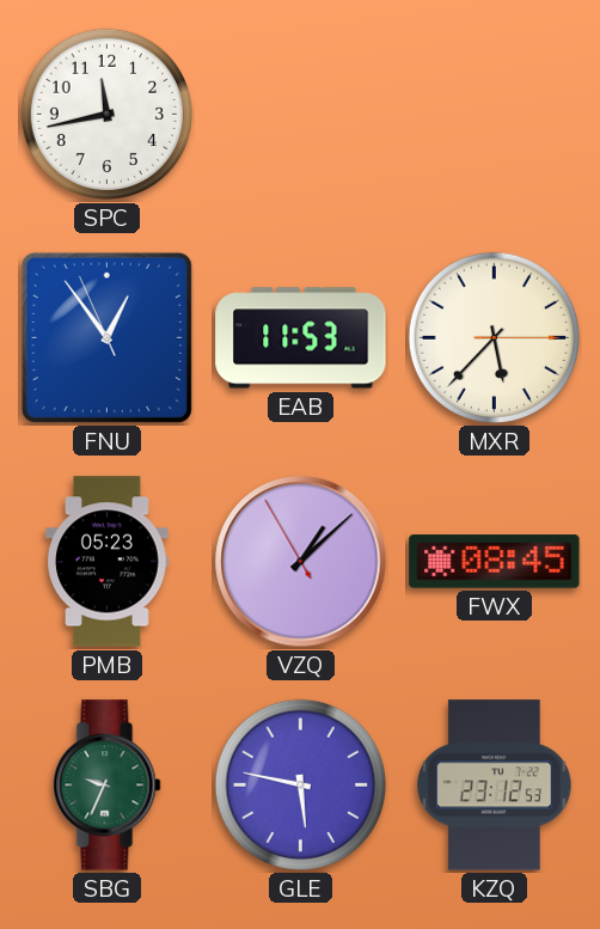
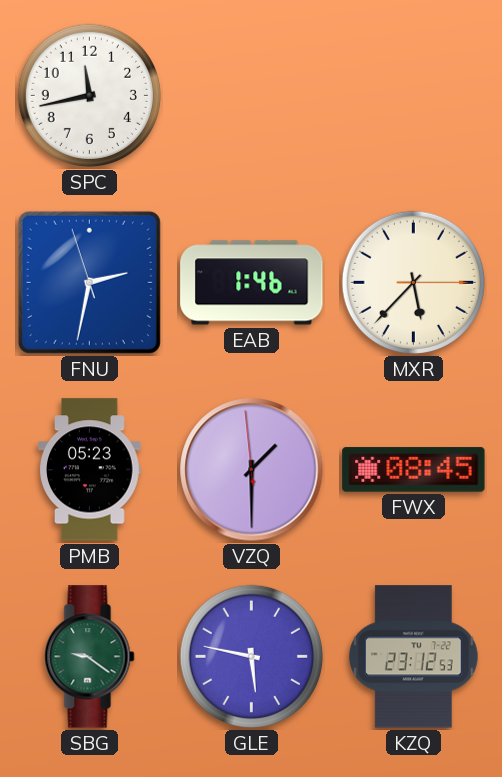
FNU: 12:53 -> 2:31
EAB: 11:53 -> 1:46
VZQ: 1:07 -> 1:29
SBG: 9:34 -> 9:21
